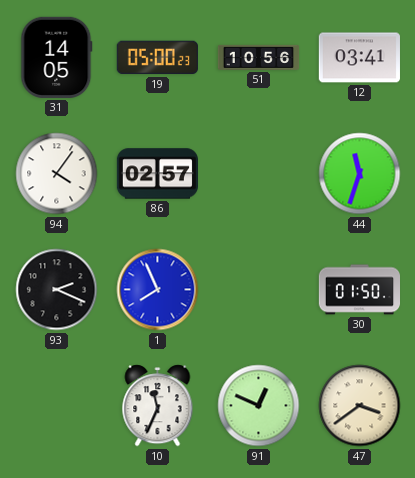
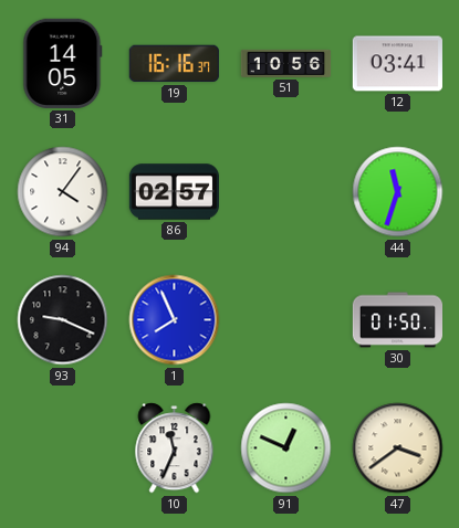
19: 05:00 -> 16:16
93: 2:19 -> 9:19
